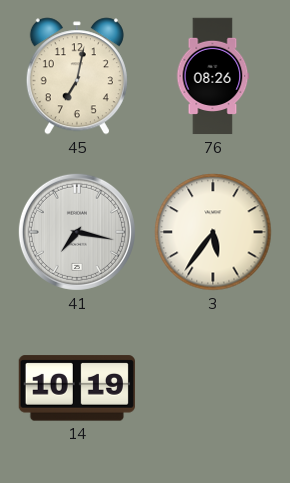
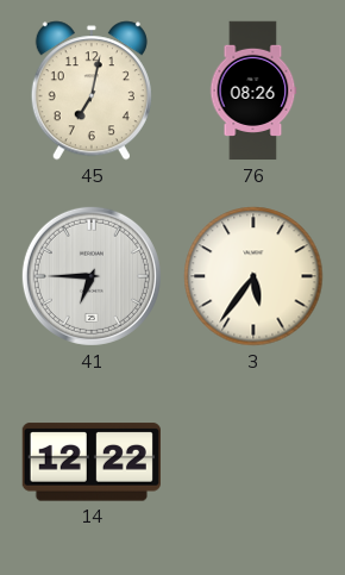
41: 7:17 -> 6:45
14: 10:19 -> 12:22
